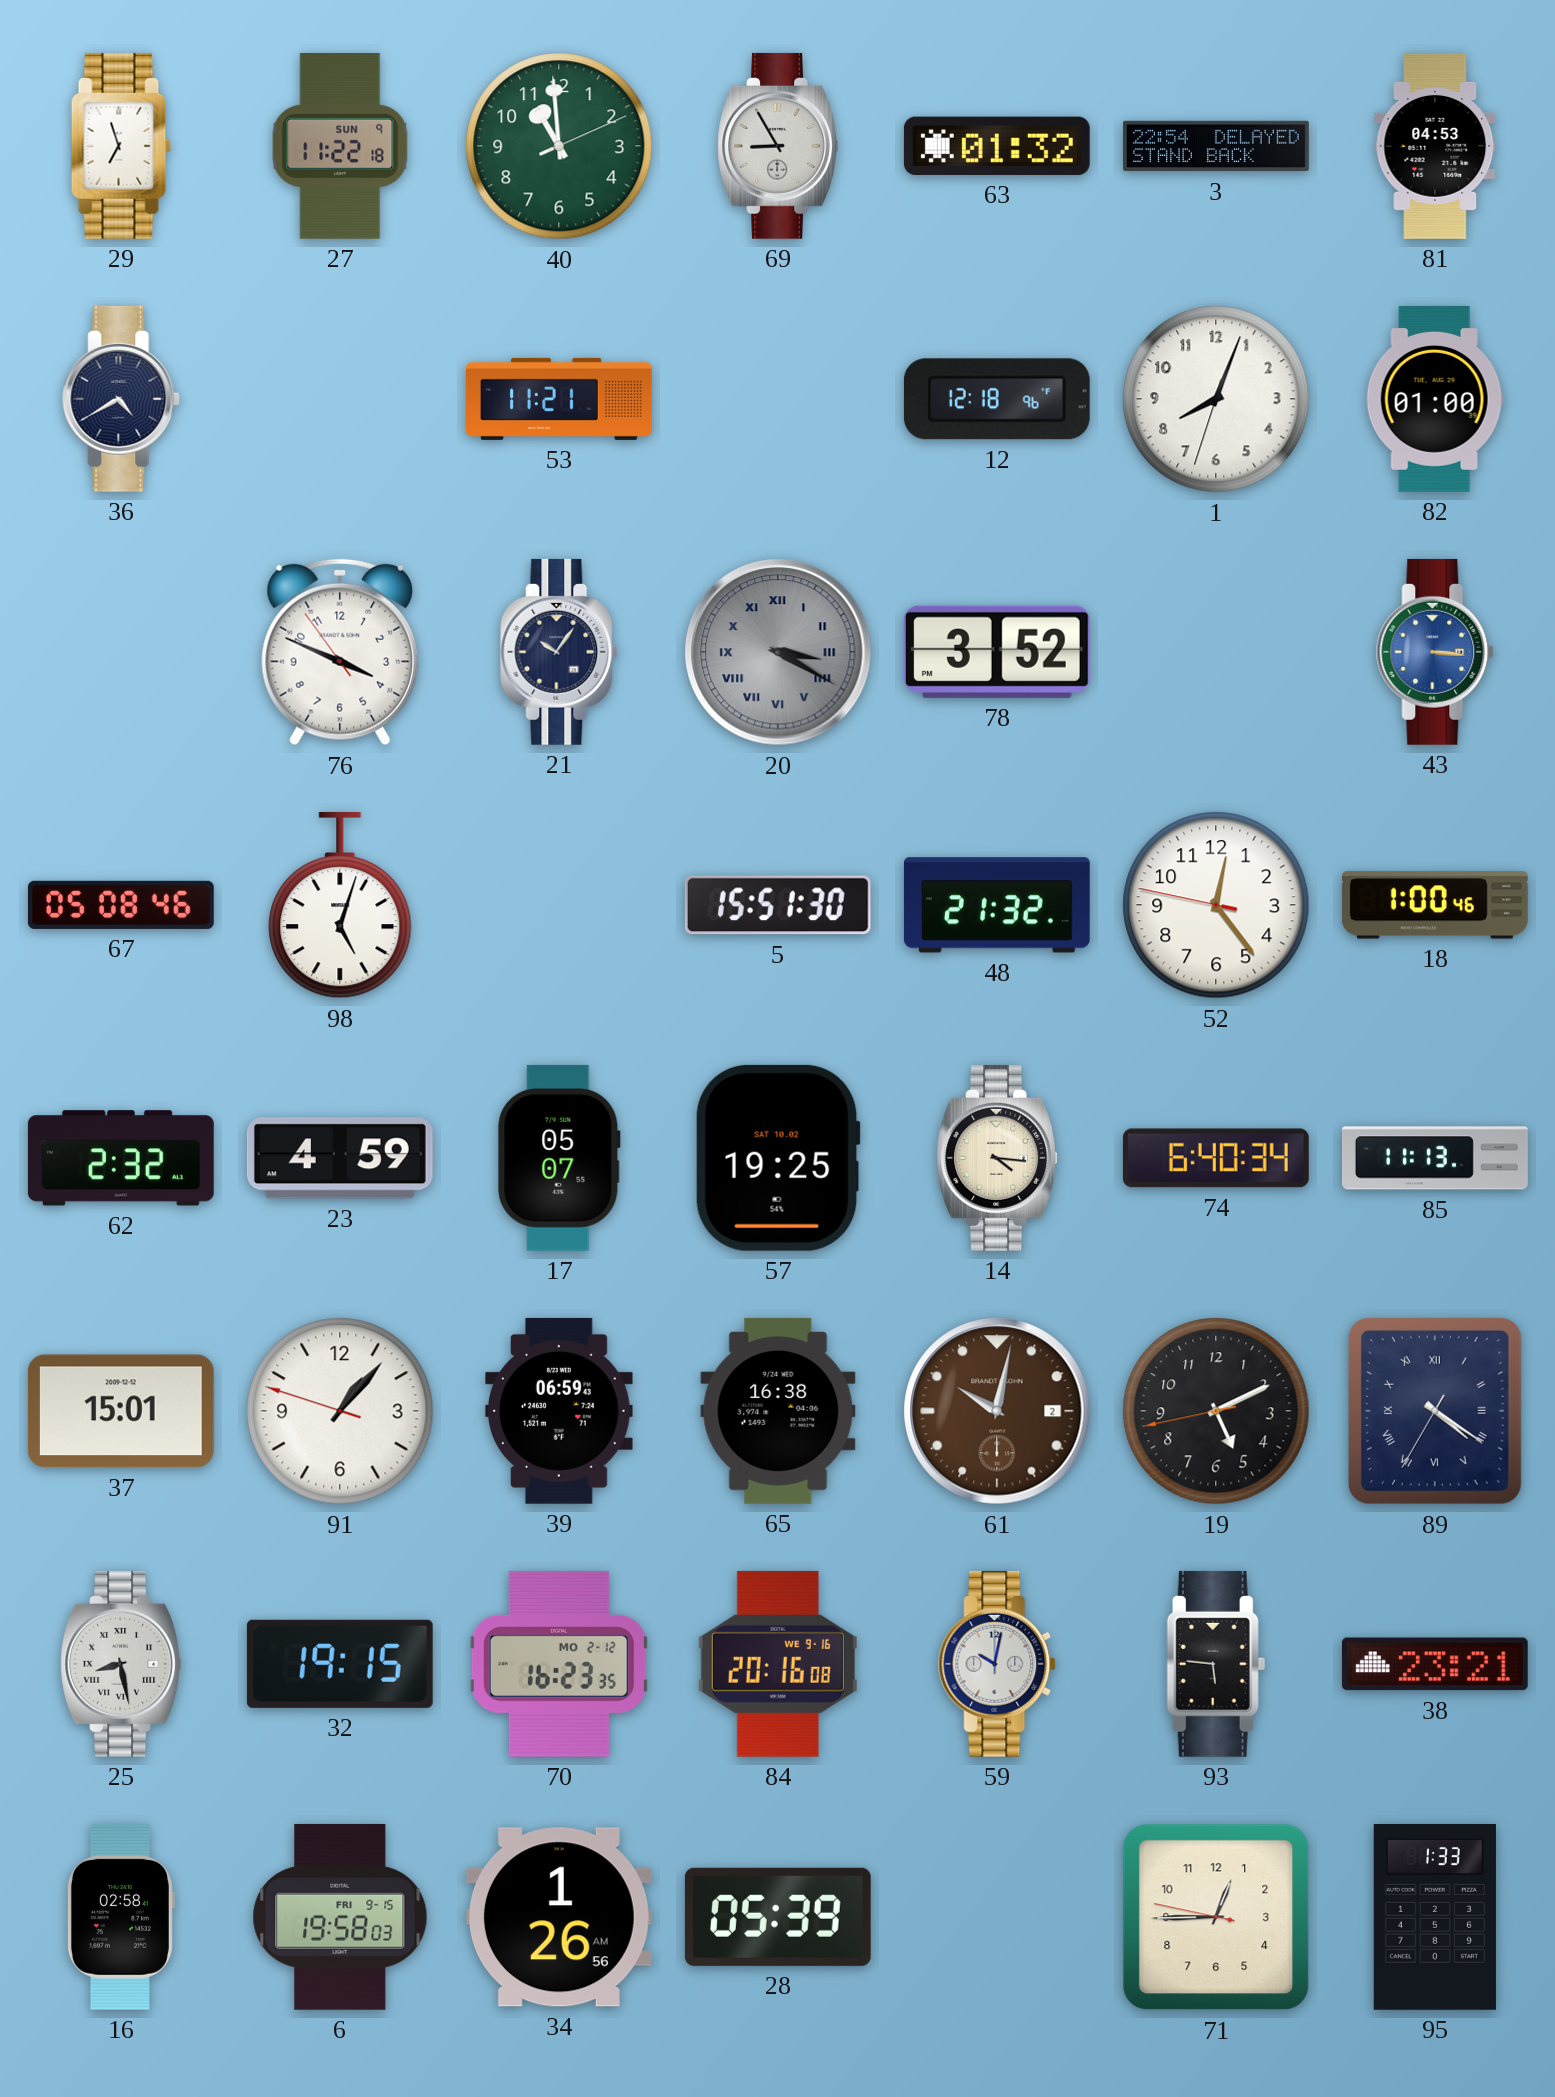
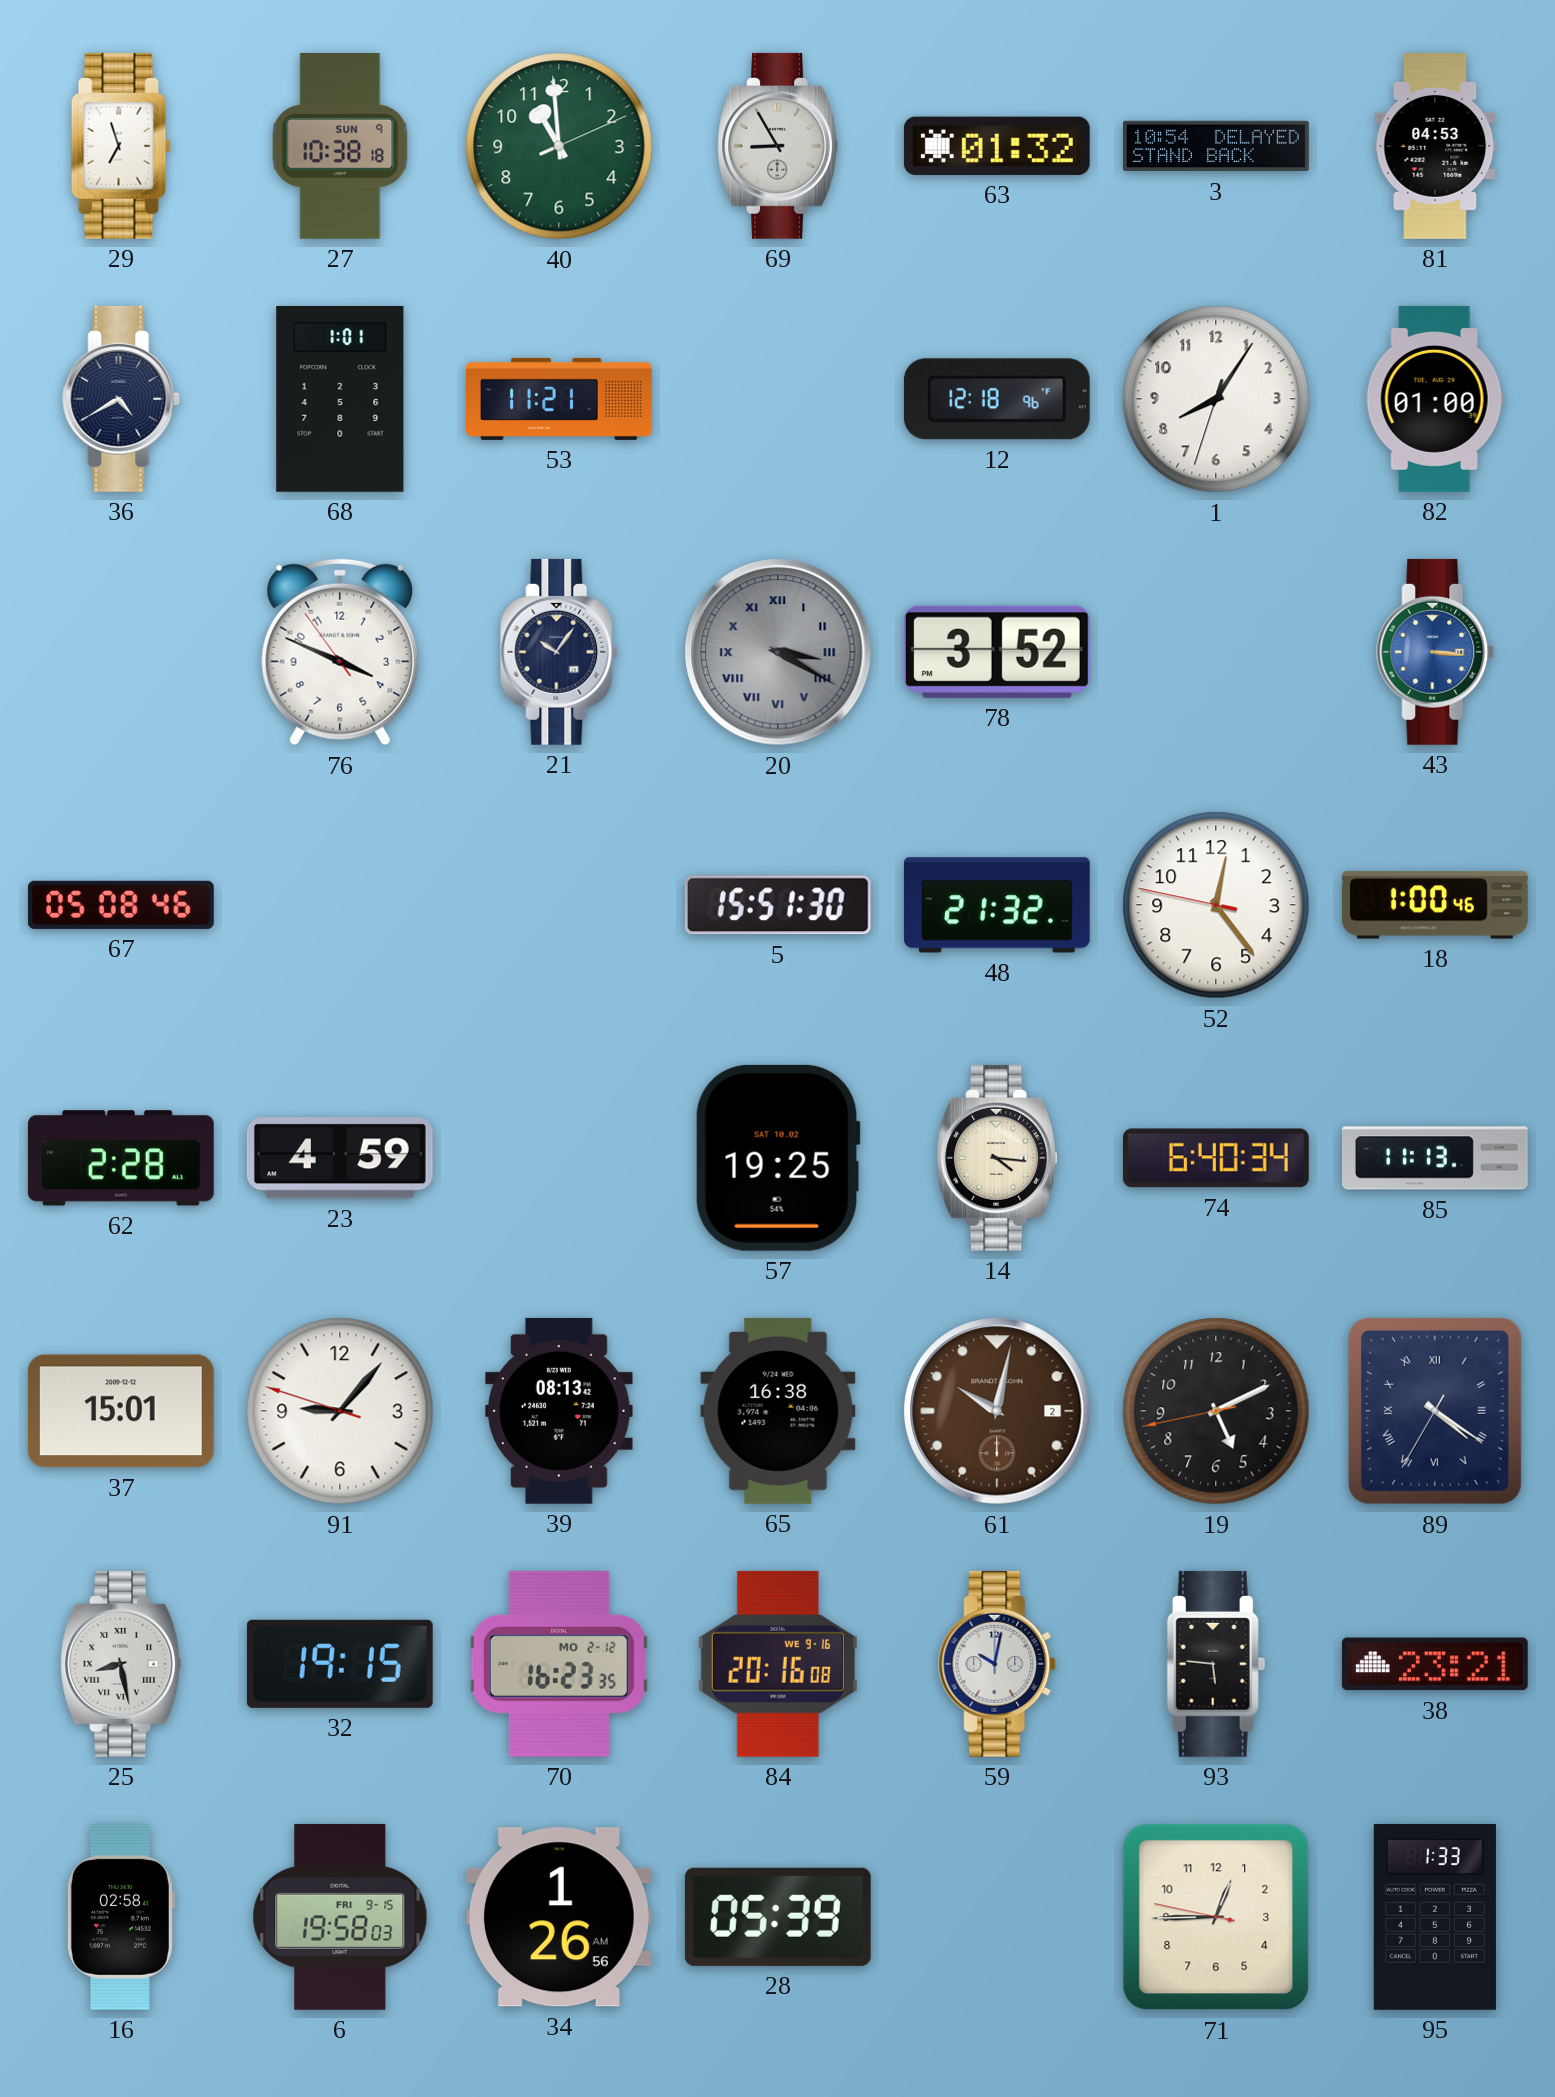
27: 11:22 -> 10:38
3: 22:54 -> 10:54
68: none -> 1:01
1: 8:03 -> 8:05
98: 5:03 -> none
62: 2:32 -> 2:28
17: 05:07 -> none
91: 1:06 -> 9:06
39: 06:59 -> 08:13
